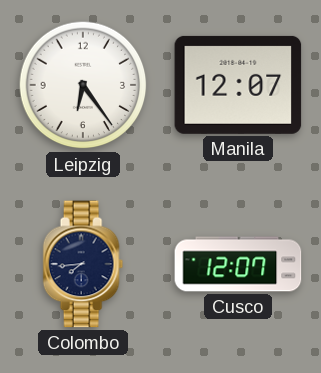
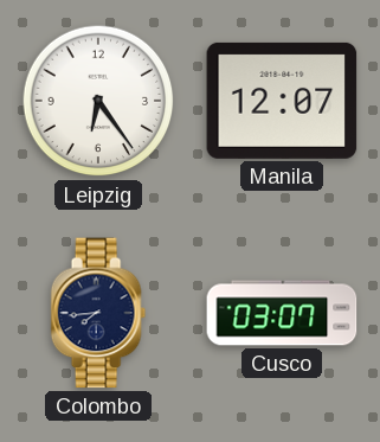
Cusco: 12:07 -> 03:07
